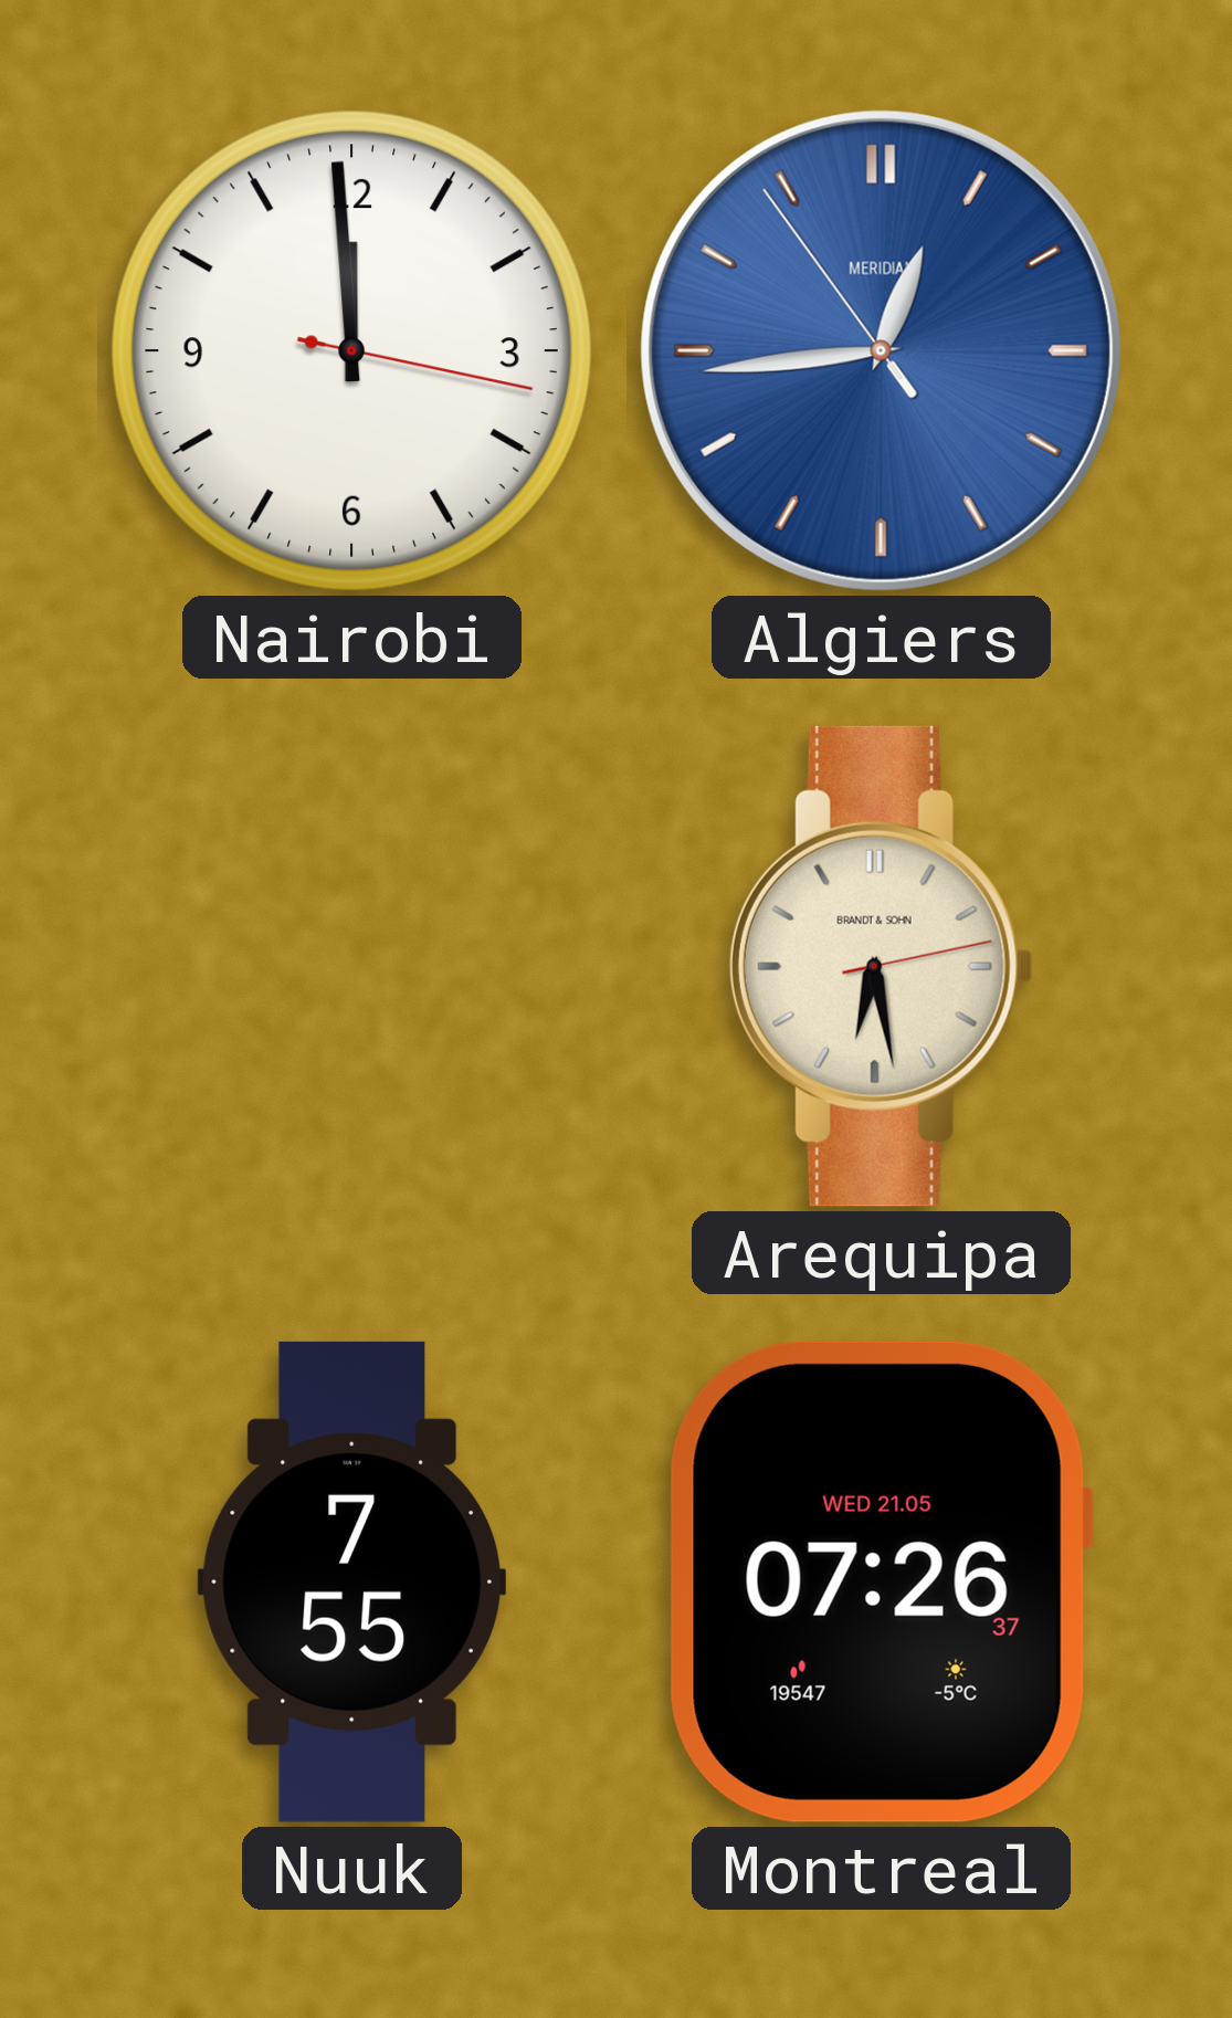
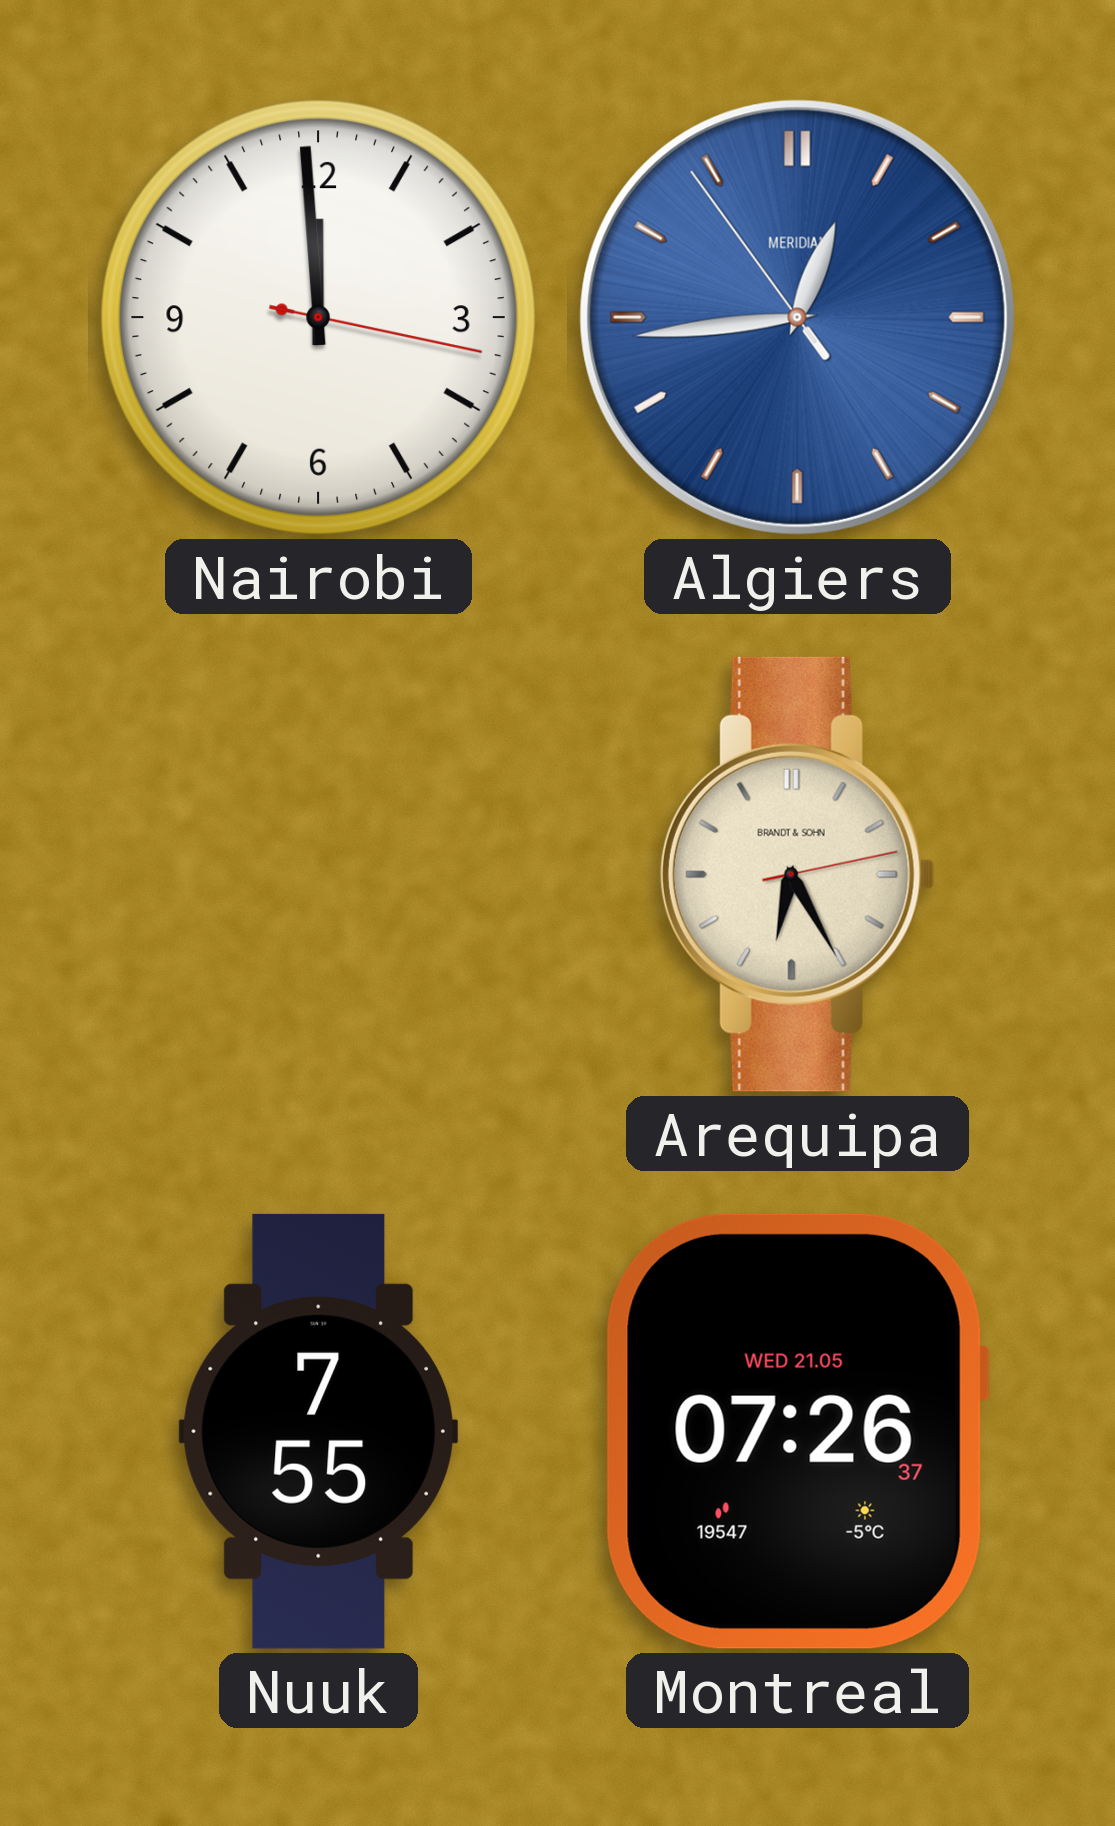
Arequipa: 6:28 -> 6:25
